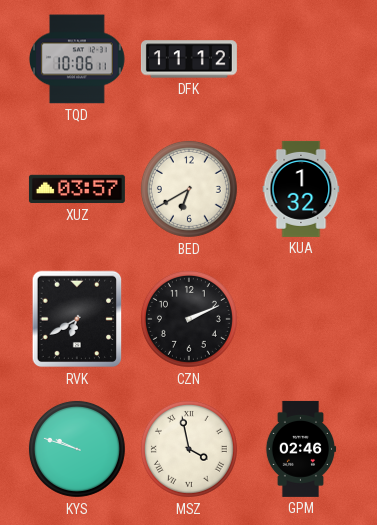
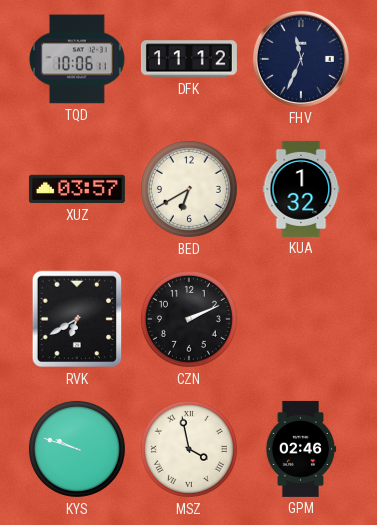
FHV: none -> 11:34
